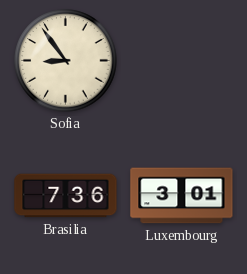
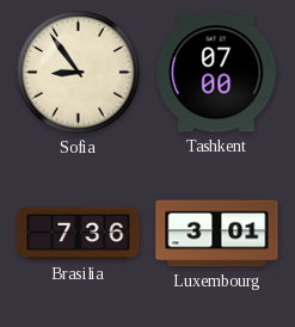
Tashkent: none -> 07:00
